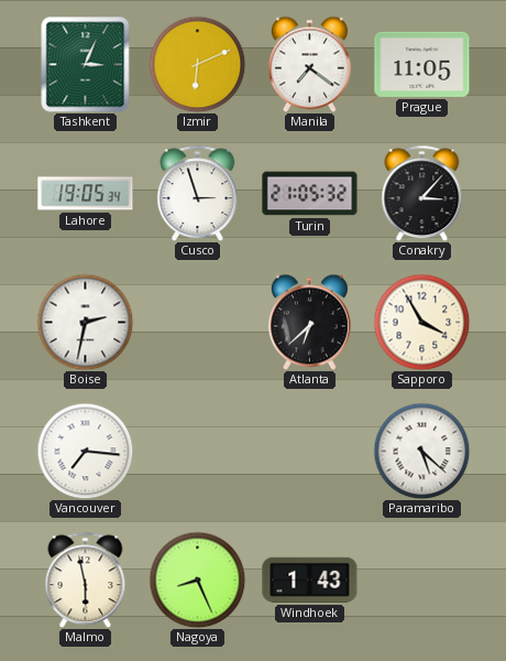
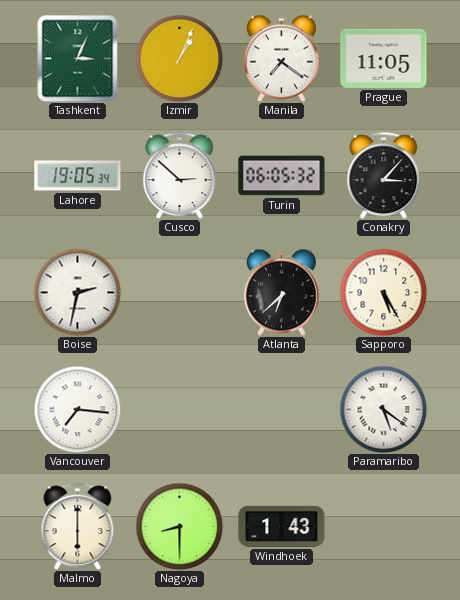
Izmir: 6:11 -> 1:04
Cusco: 2:57 -> 2:52
Turin: 21:05 -> 06:05
Sapporo: 3:55 -> 5:25
Paramaribo: 5:22 -> 5:21
Malmo: 5:58 -> 6:00
Nagoya: 8:26 -> 8:30
